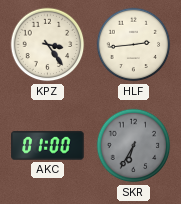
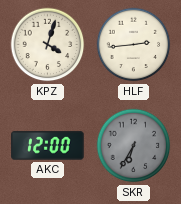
KPZ: 3:24 -> 4:03
AKC: 01:00 -> 12:00
